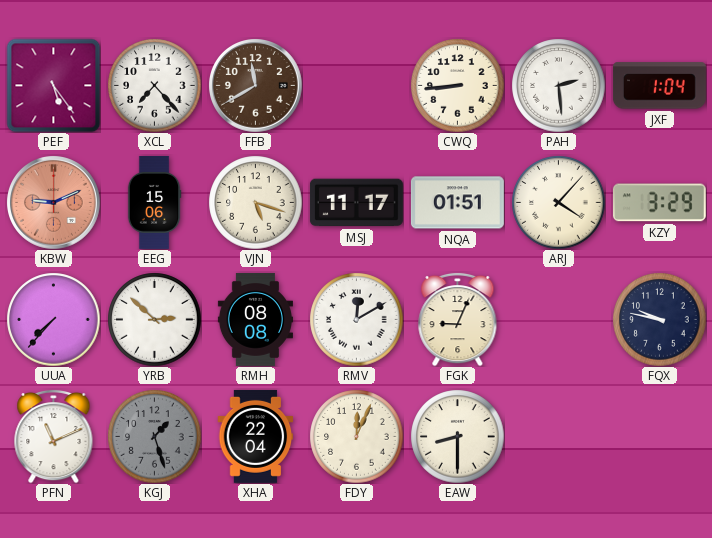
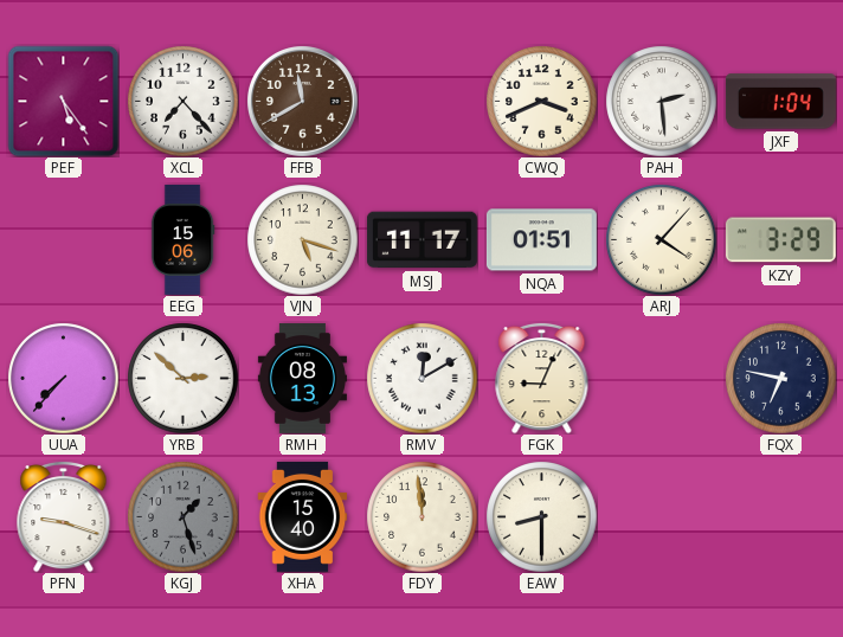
CWQ: 8:44 -> 3:41
KBW: 9:11 -> none
RMH: 08:08 -> 08:13
FQX: 9:47 -> 6:47
PFN: 11:11 -> 9:18
XHA: 22:04 -> 15:40
FDY: 12:04 -> 11:59
